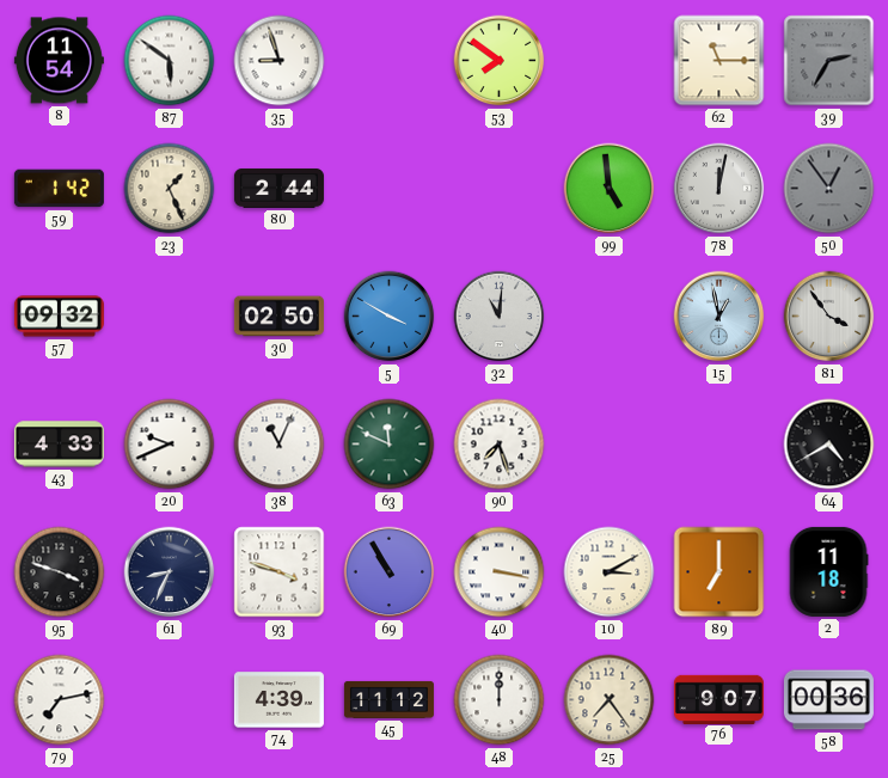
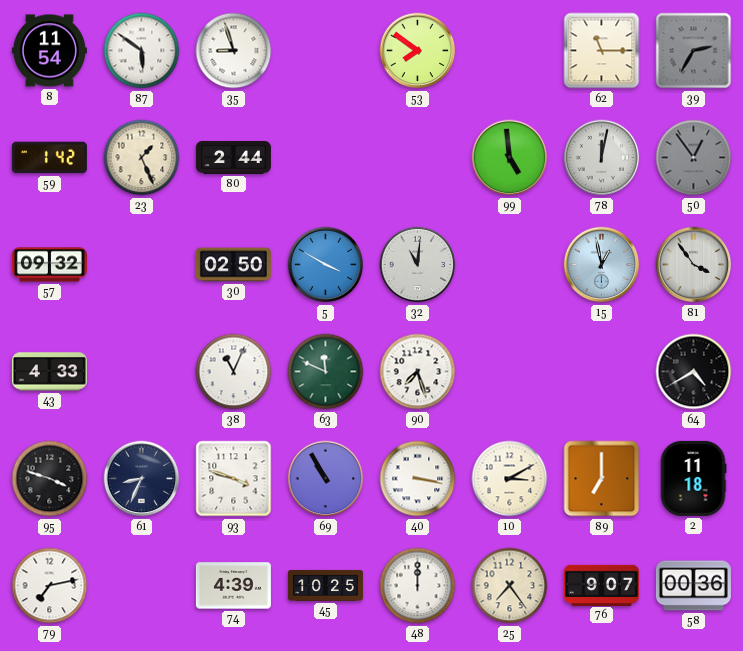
20: 9:41 -> none
45: 11:12 -> 10:25
